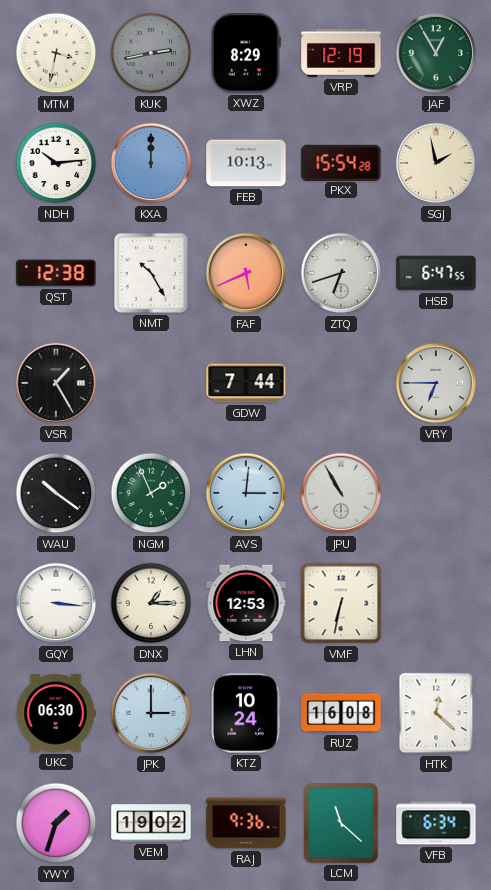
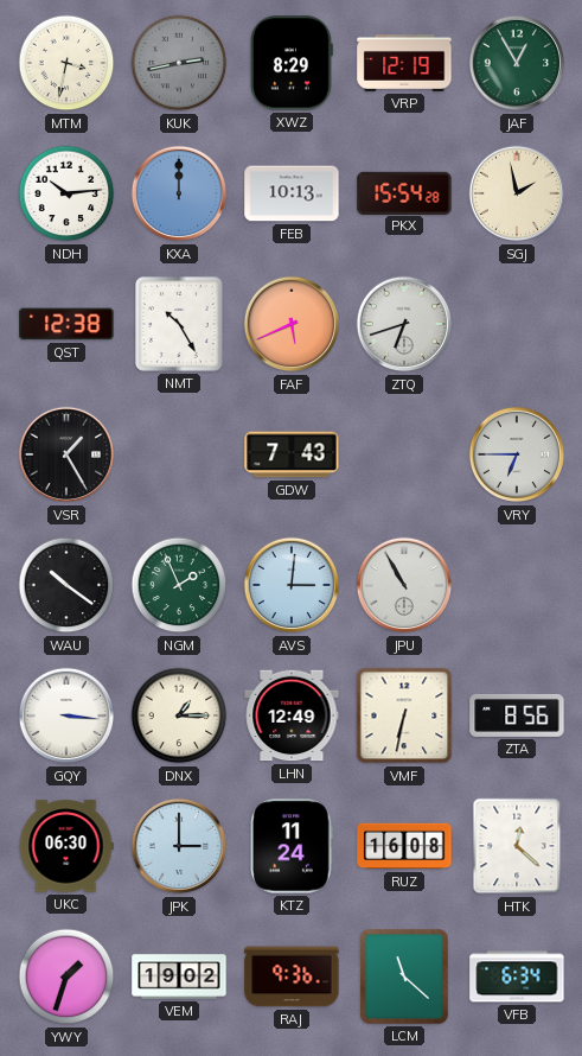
HSB: 6:47 -> none
GDW: 7:44 -> 7:43
LHN: 12:53 -> 12:49
ZTA: none -> 8:56
KTZ: 10:24 -> 11:24
